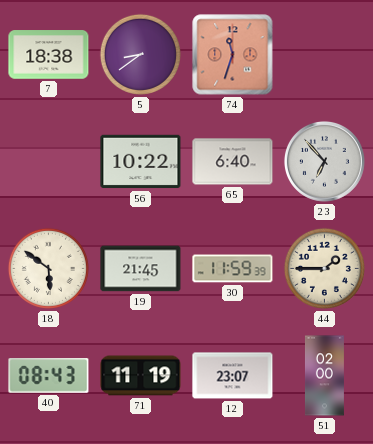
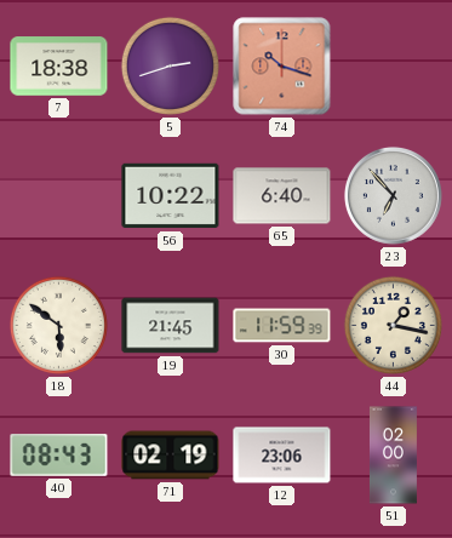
5: 8:39 -> 2:42
74: 11:33 -> 10:18
44: 1:45 -> 1:17
71: 11:19 -> 02:19
12: 23:07 -> 23:06
